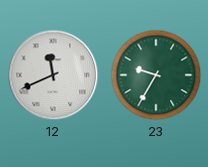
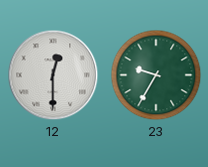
12: 11:41 -> 12:30
